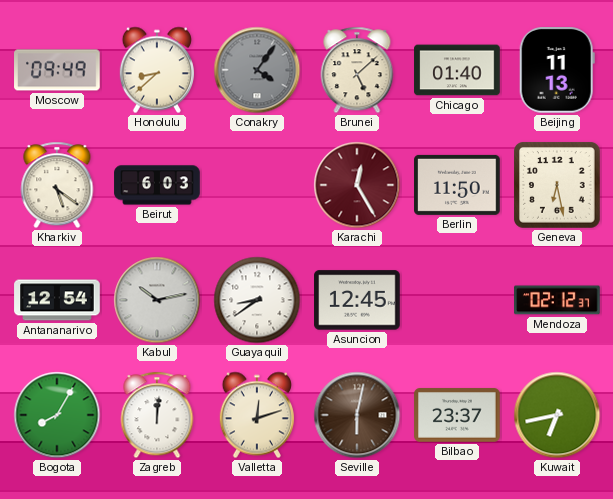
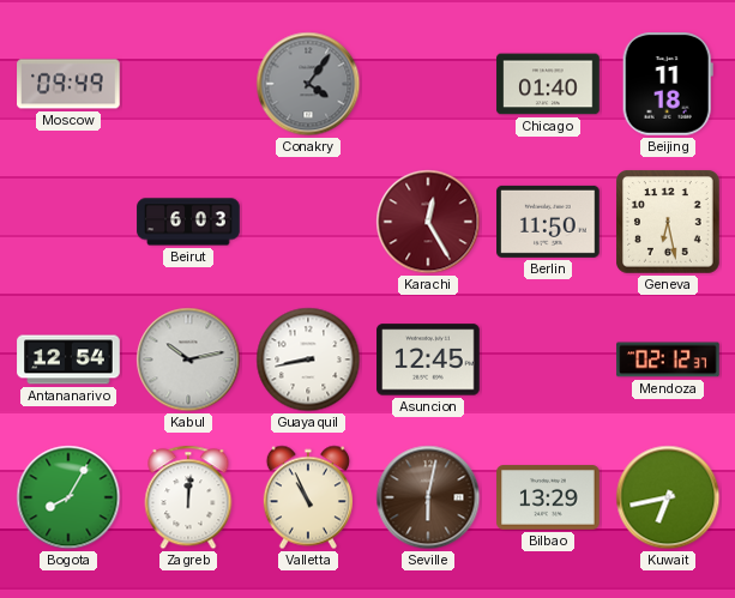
Honolulu: 8:38 -> none
Brunei: 5:08 -> none
Beijing: 11:13 -> 11:18
Kharkiv: 5:21 -> none
Guayaquil: 8:39 -> 8:43
Valletta: 12:12 -> 10:56
Bilbao: 23:37 -> 13:29
